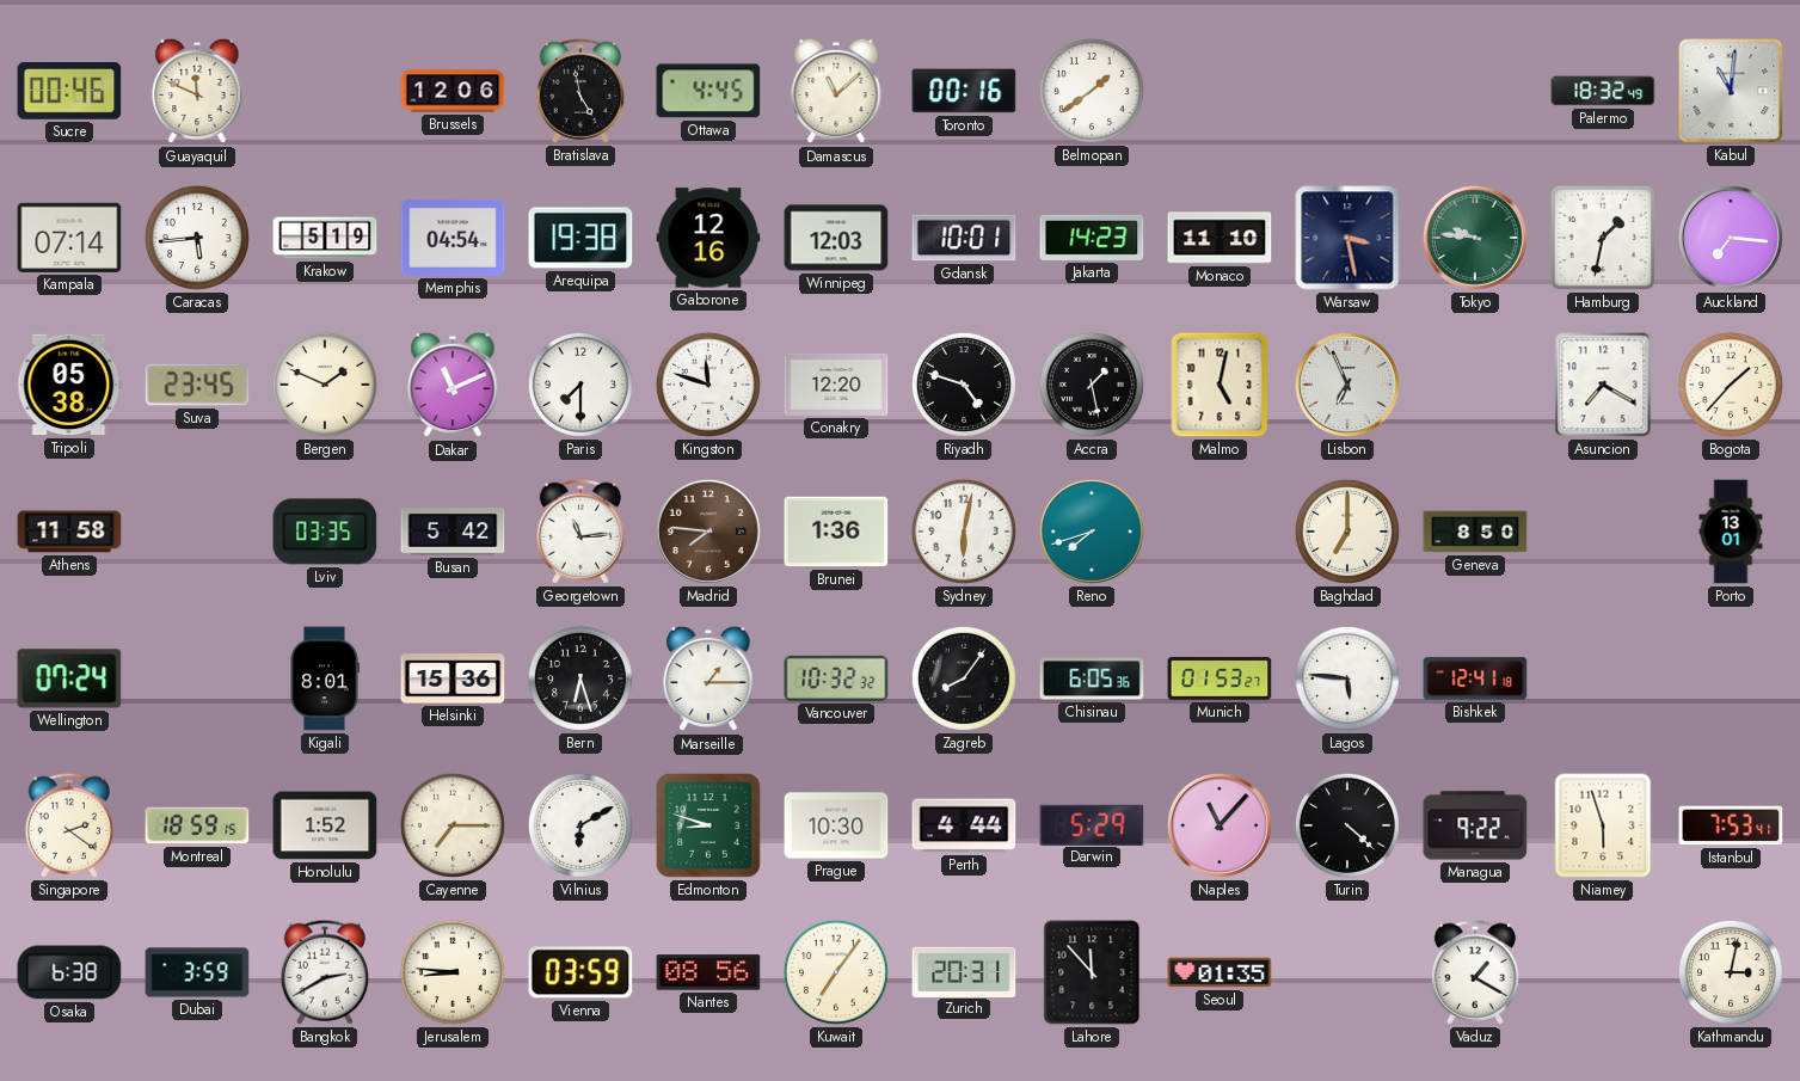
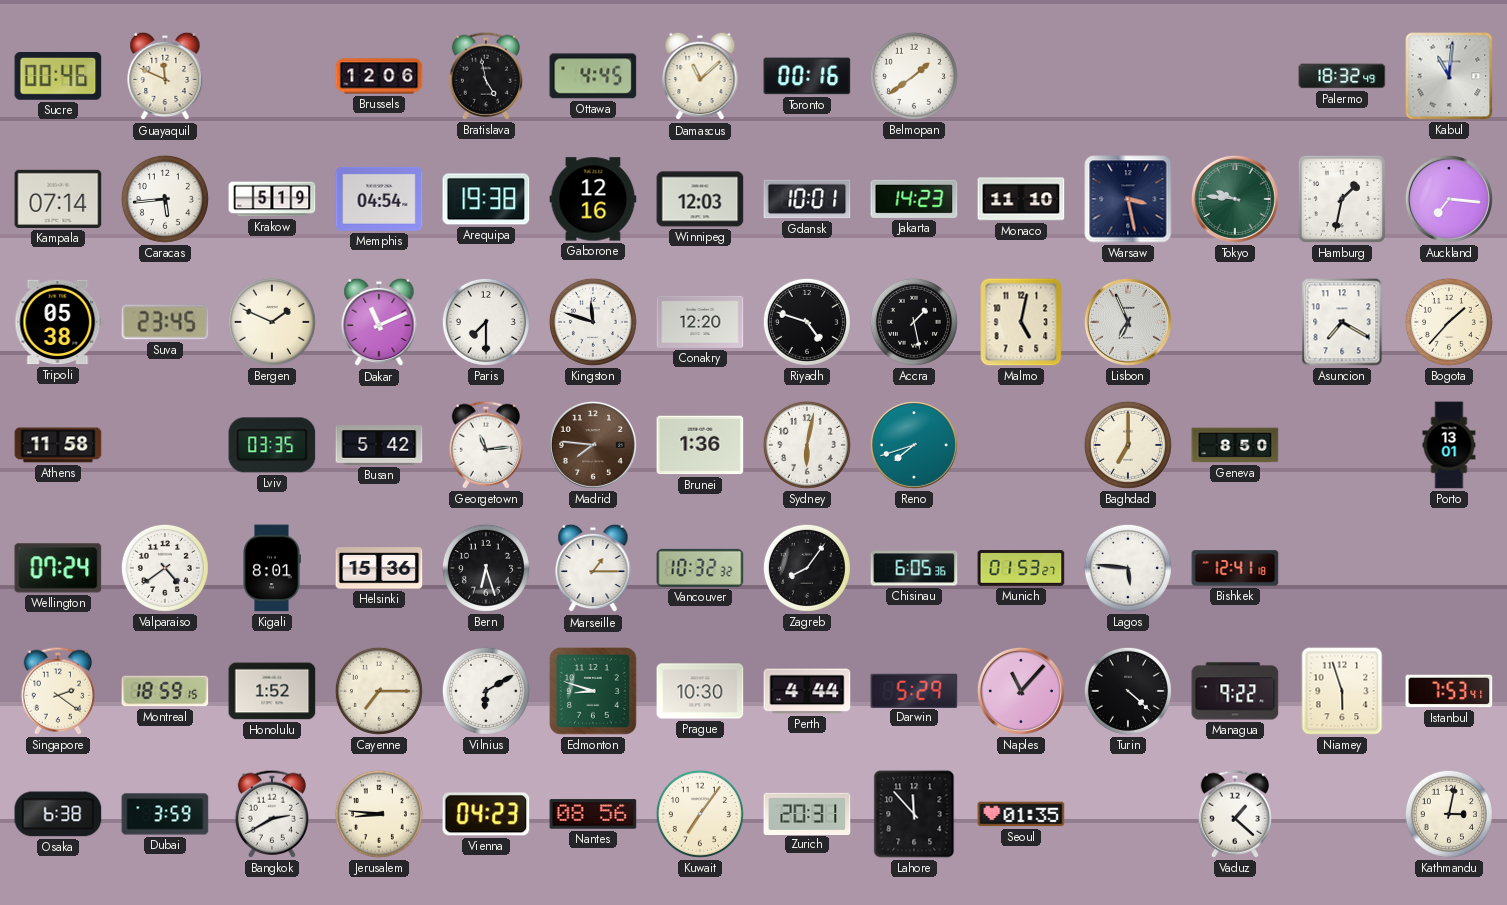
Valparaiso: none -> 4:39
Vienna: 03:59 -> 04:23
Vaduz: 1:20 -> 1:22
